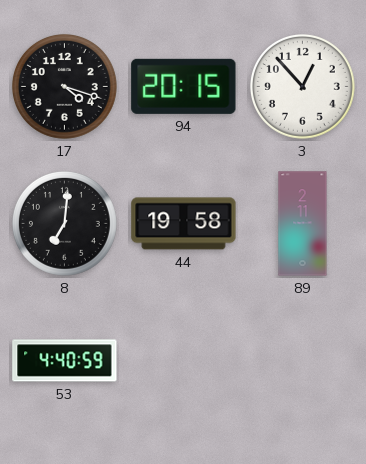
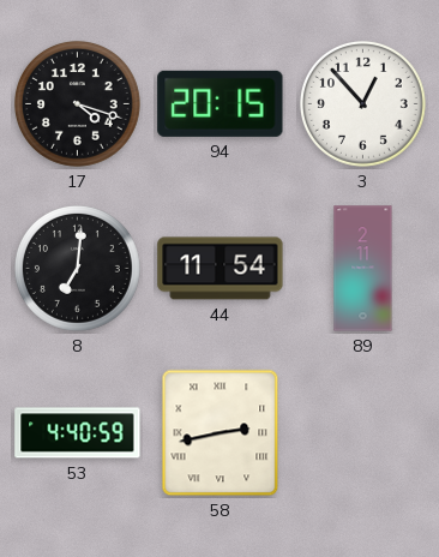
44: 19:58 -> 11:54
58: none -> 2:43
